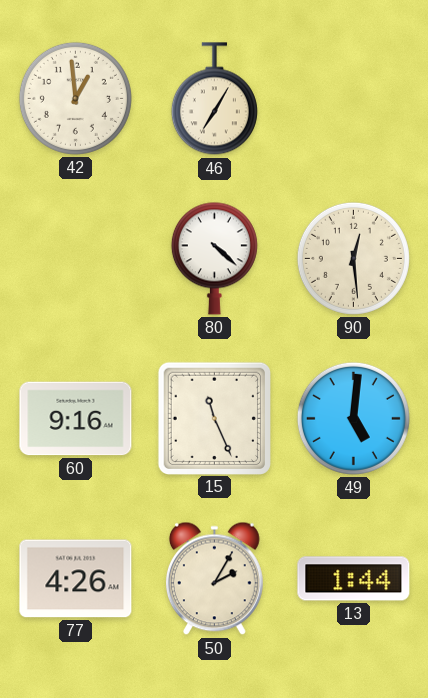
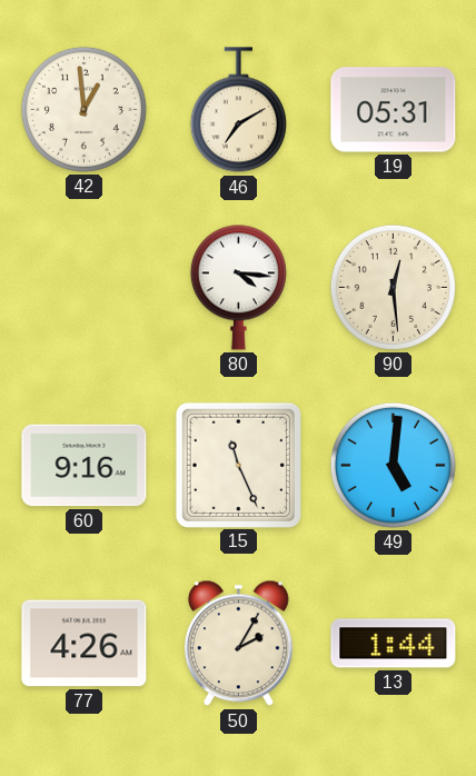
46: 7:05 -> 7:10
19: none -> 05:31
80: 4:22 -> 4:16
